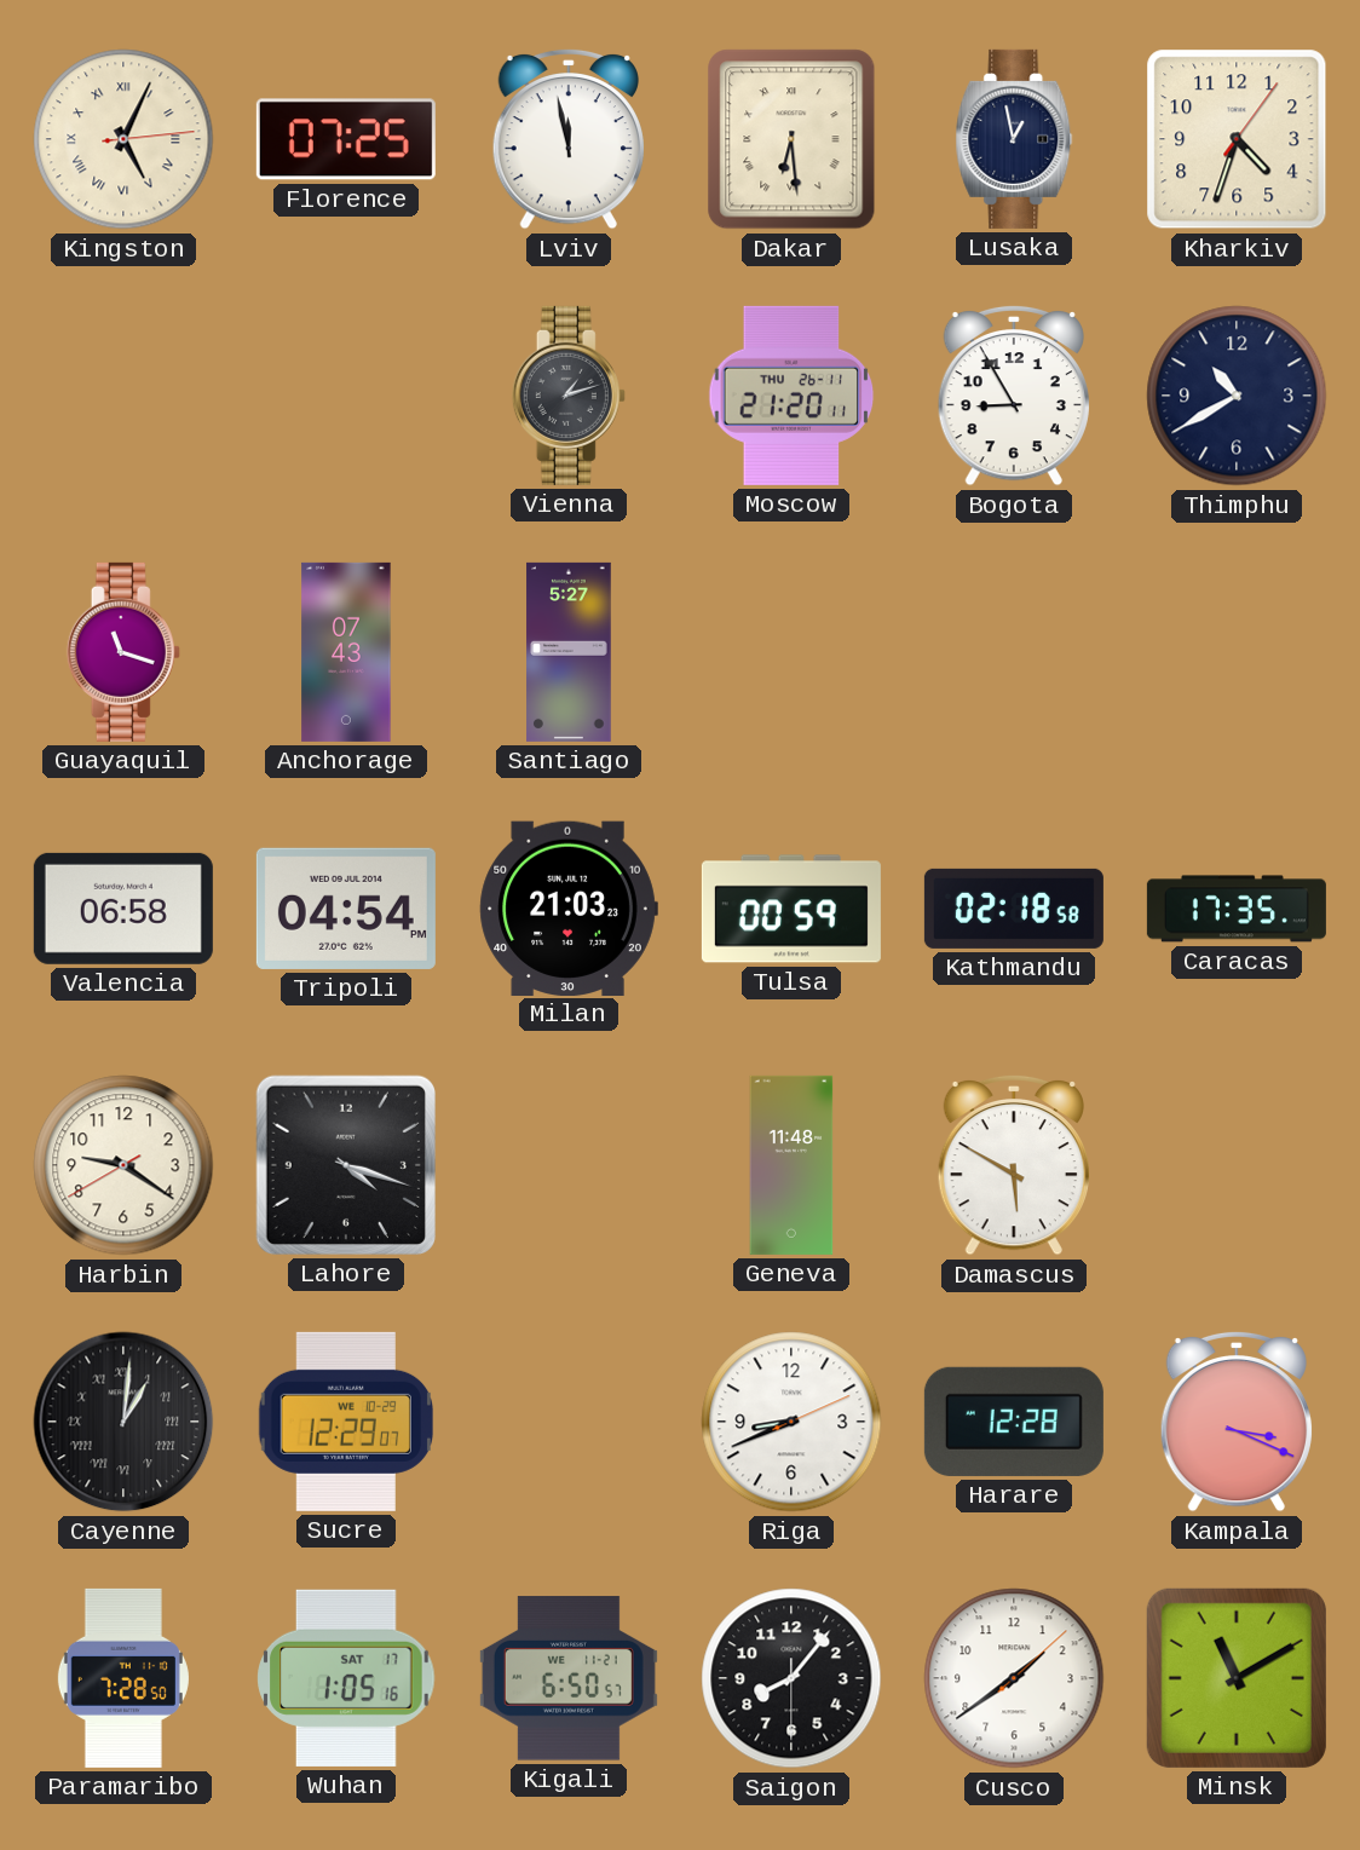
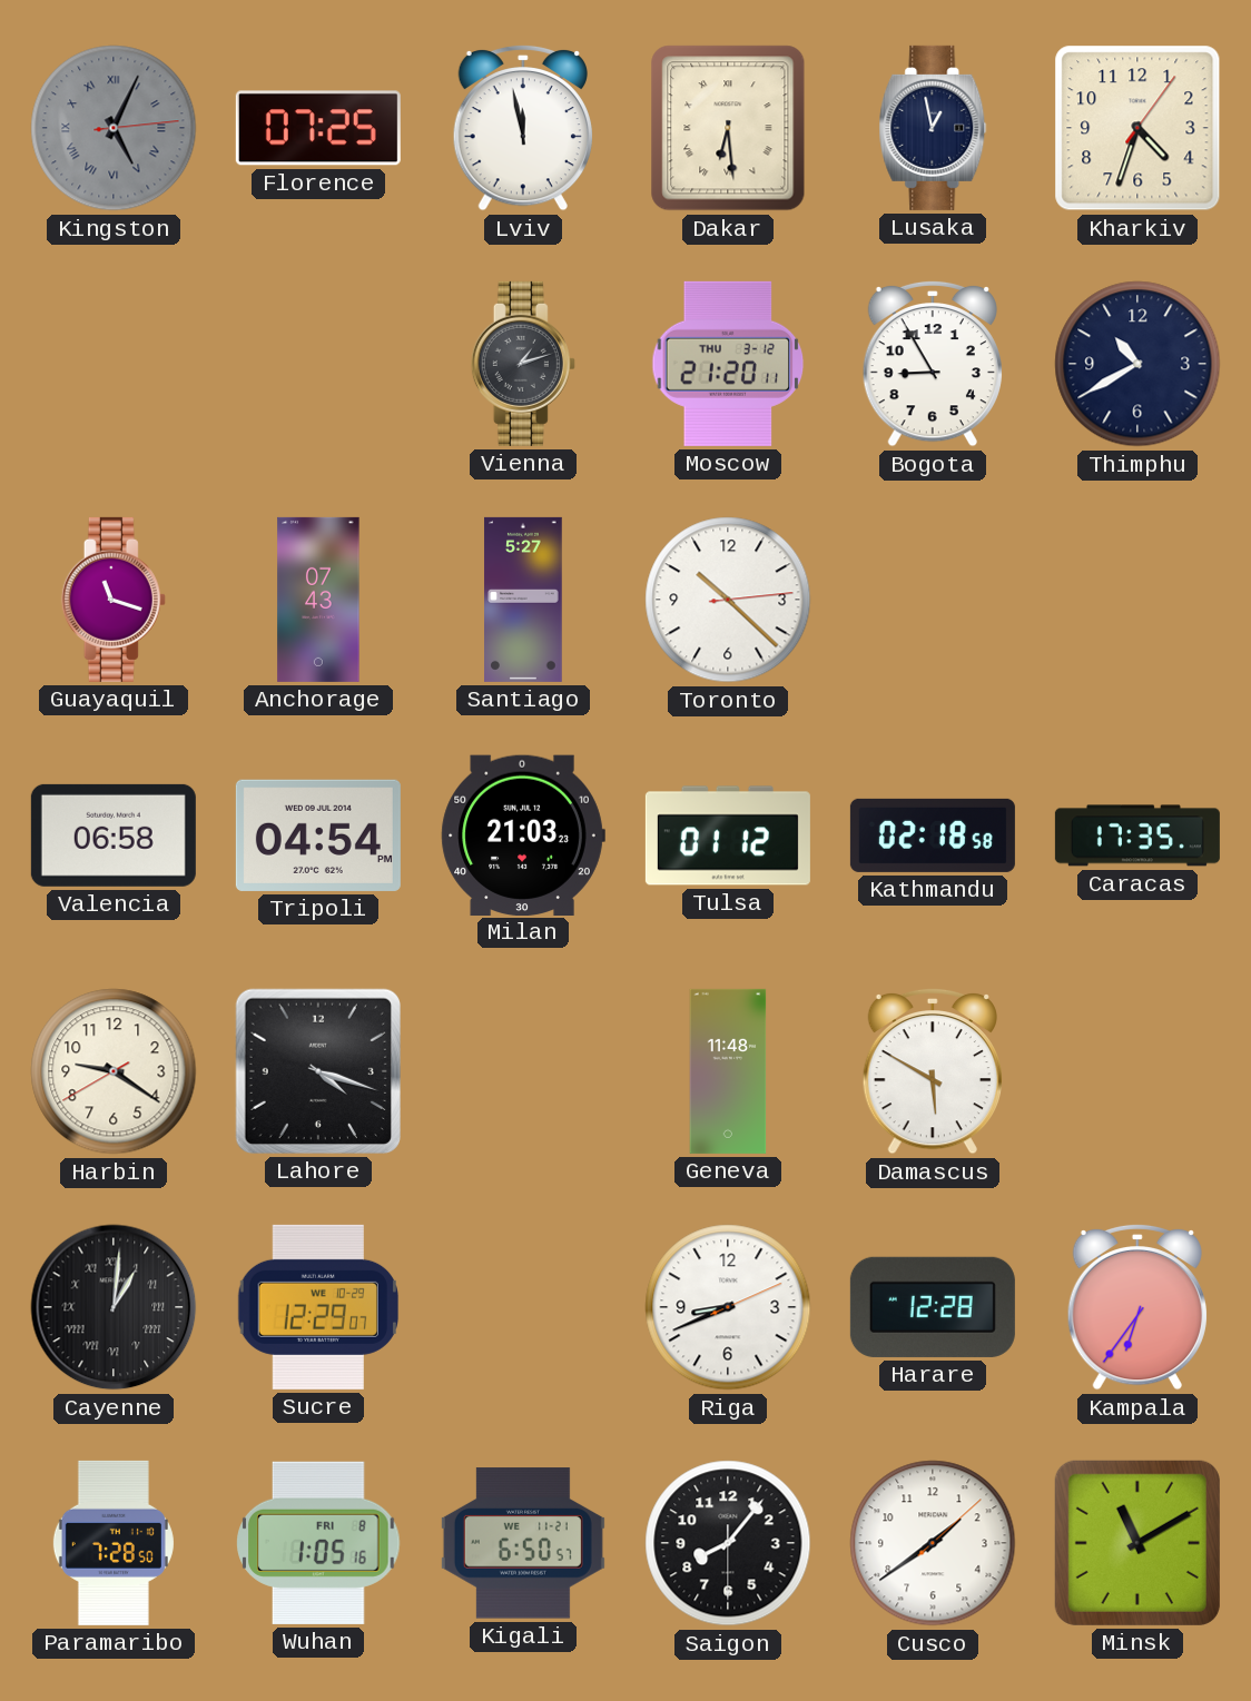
Kingston dial: cream -> grey
Moscow date: THU 26-11 -> THU 3-12
Toronto: none -> 10:22
Tulsa: 00:59 -> 01:12
Kampala: 3:19 -> 6:36
Wuhan date: SAT 17 -> FRI 8
